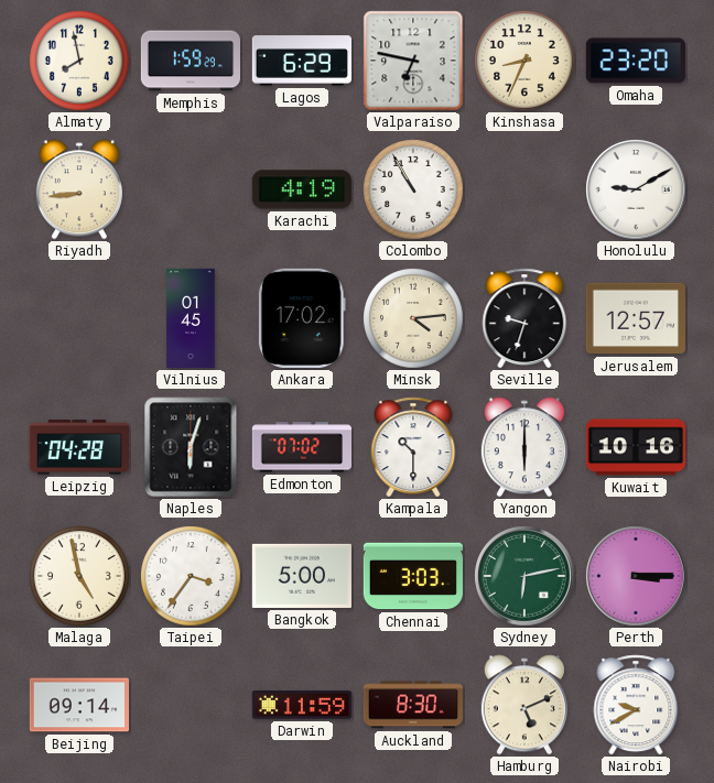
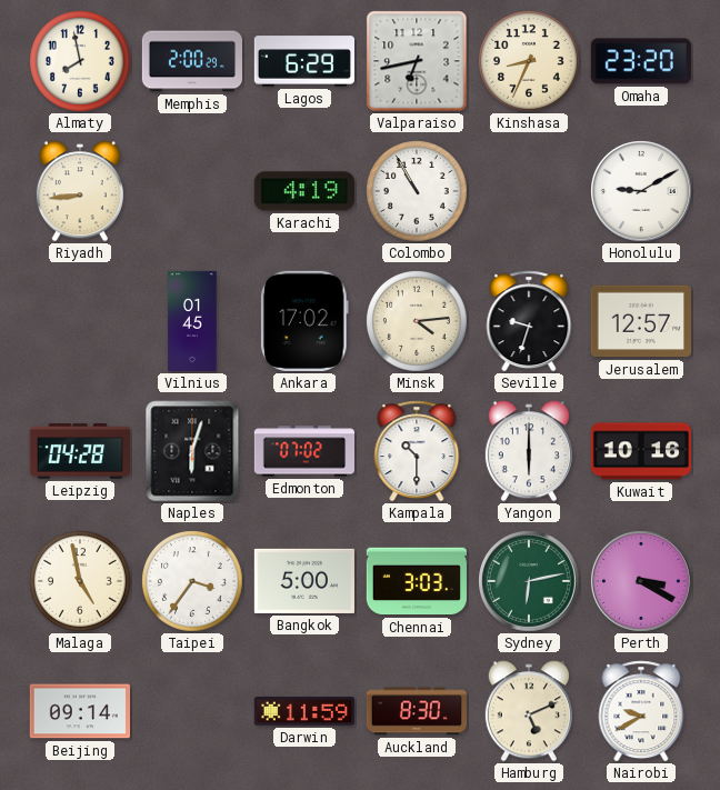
Memphis: 1:59 -> 2:00
Valparaiso: 6:47 -> 6:43
Perth: 3:15 -> 3:20
